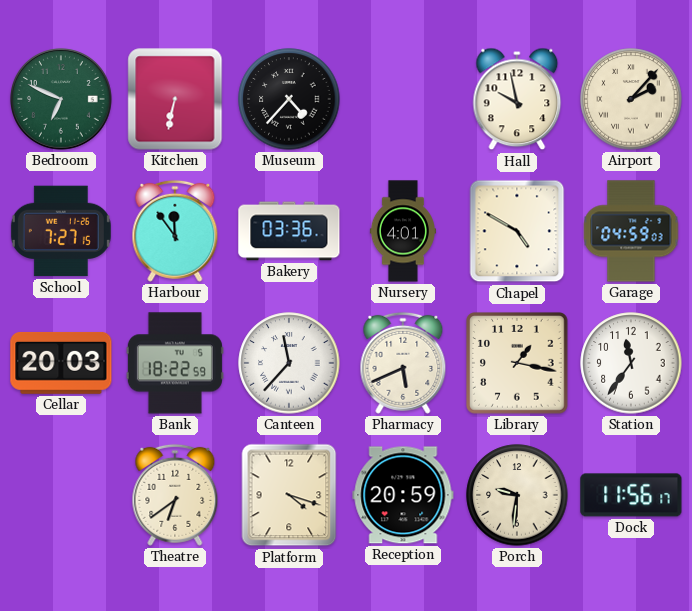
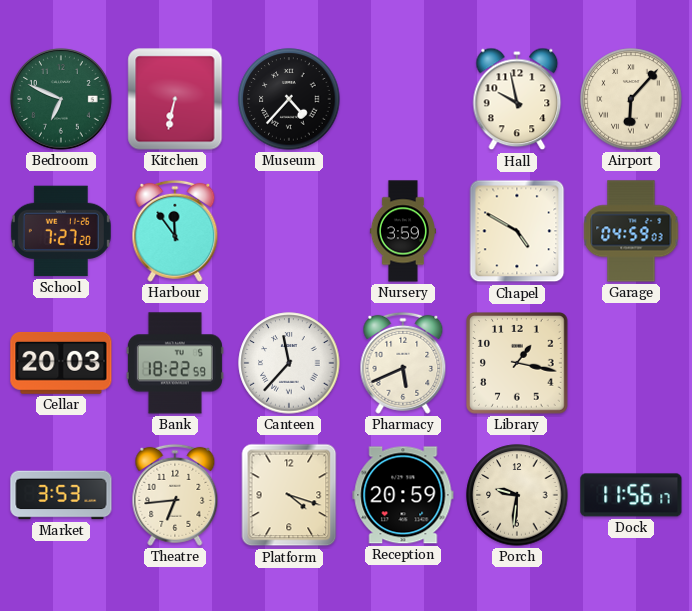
Airport: 2:07 -> 6:07
School: 7:27:15 -> 7:27:20
Bakery: 03:36 -> none
Nursery: 4:01 -> 3:59
Station: 11:36 -> none
Market: none -> 3:53
Theatre: 6:39 -> 6:44
